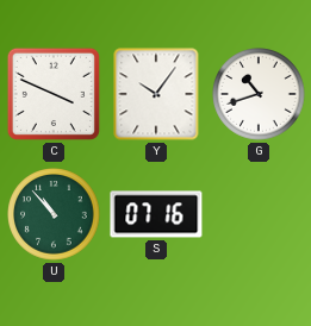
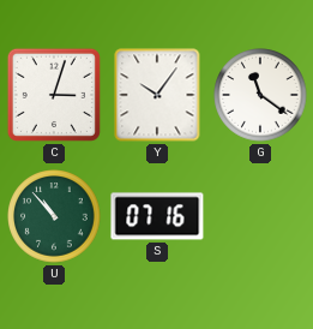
C: 3:49 -> 3:03
G: 10:42 -> 11:21
